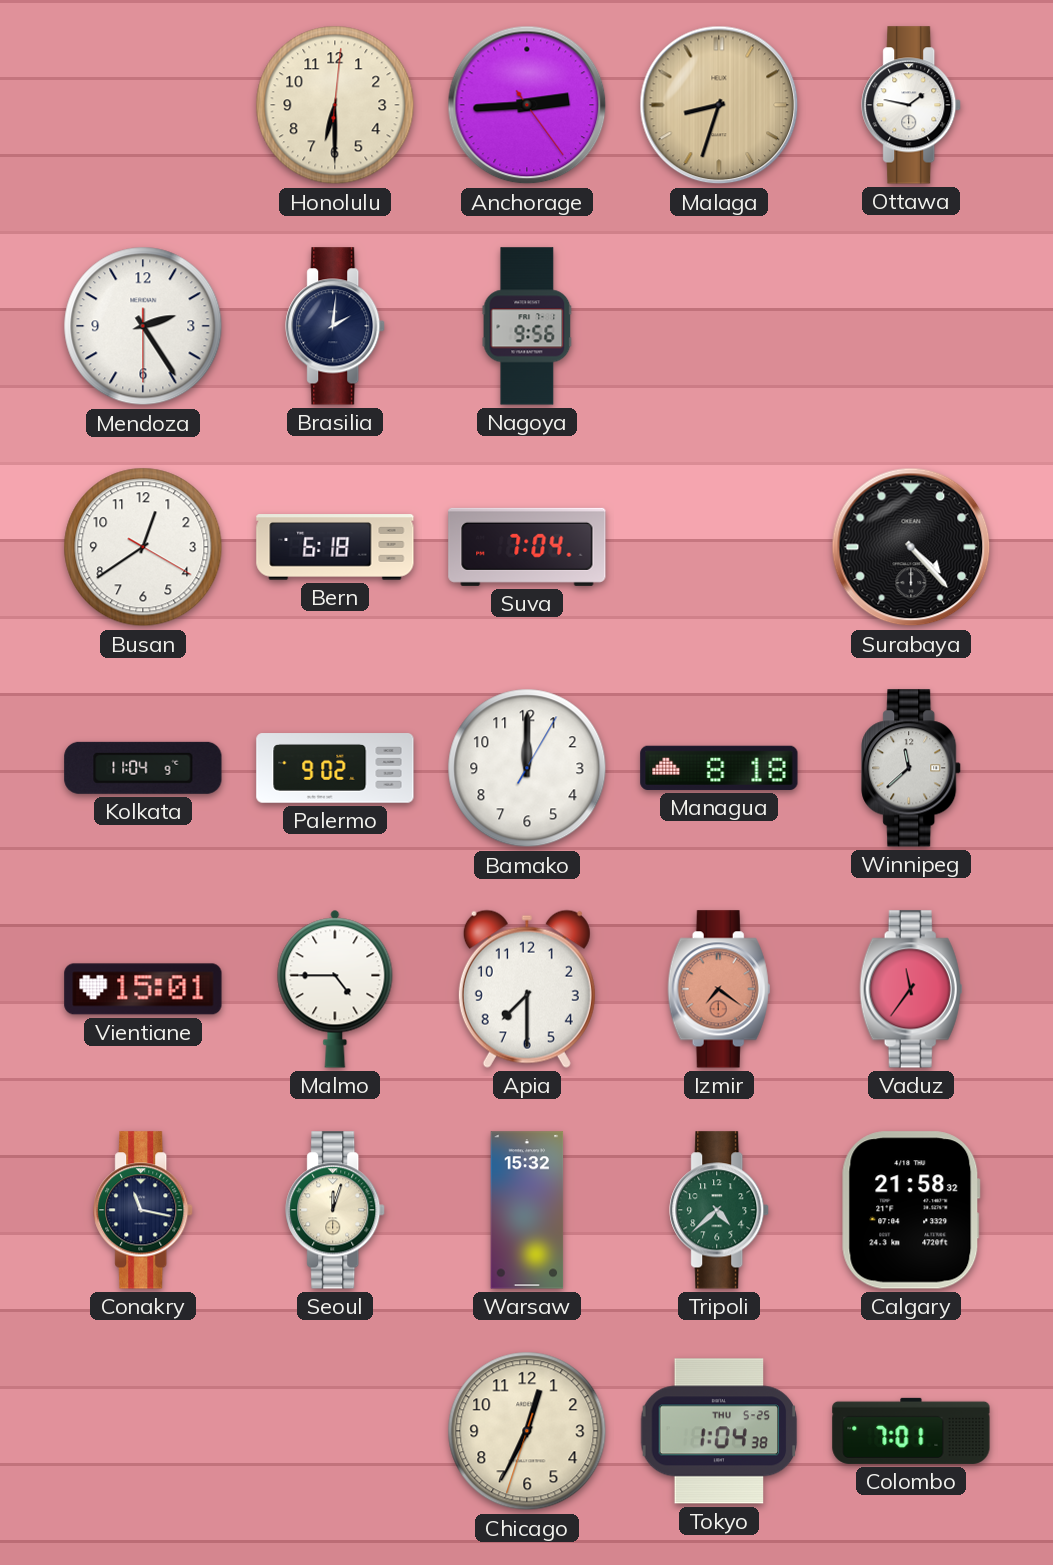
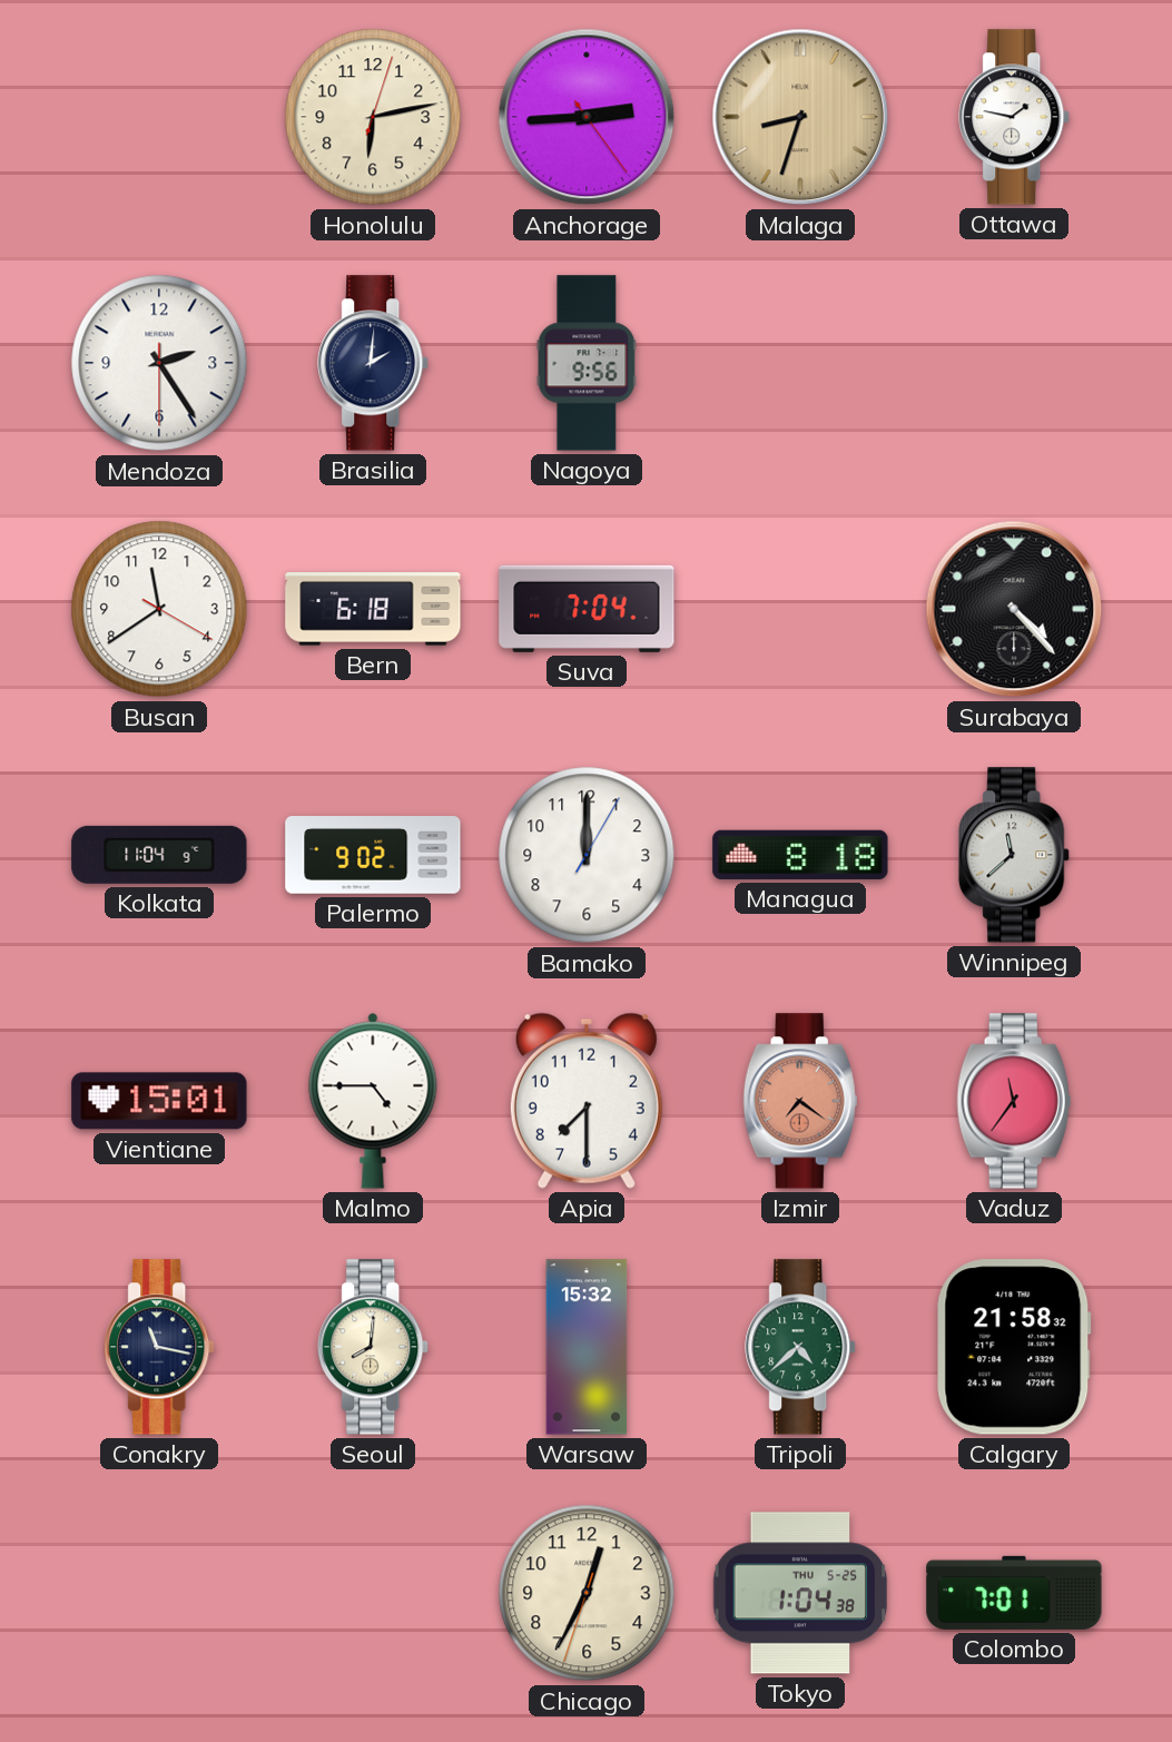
Honolulu: 6:30 -> 6:13
Busan: 12:39 -> 11:39
Seoul: 12:03 -> 8:01
